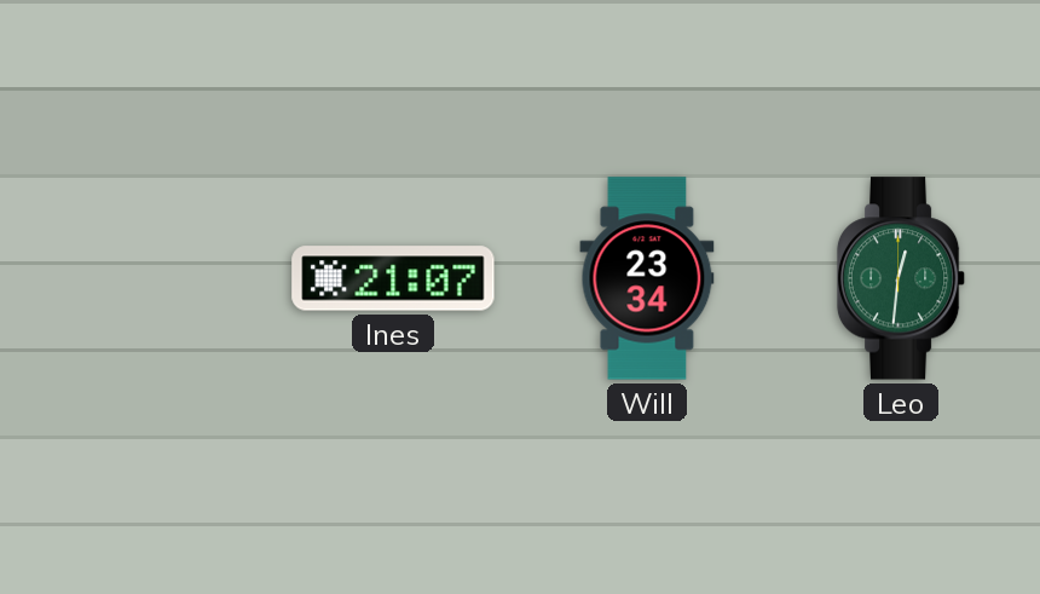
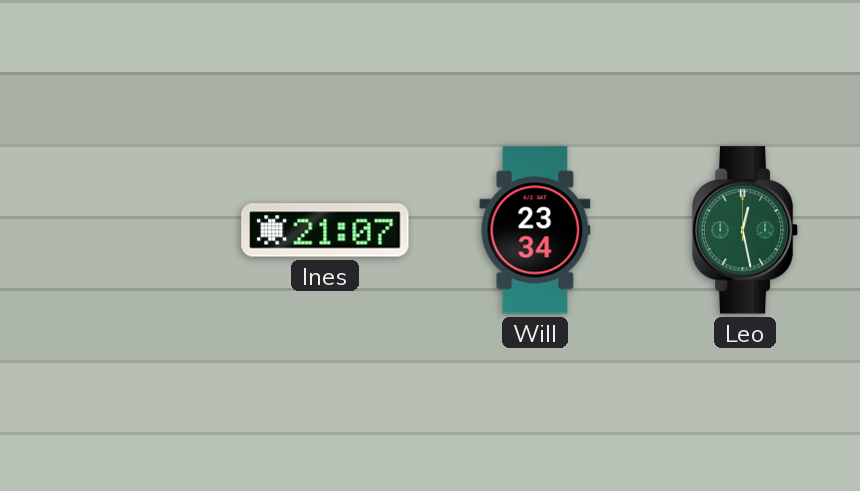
Leo: 12:31 -> 12:28
